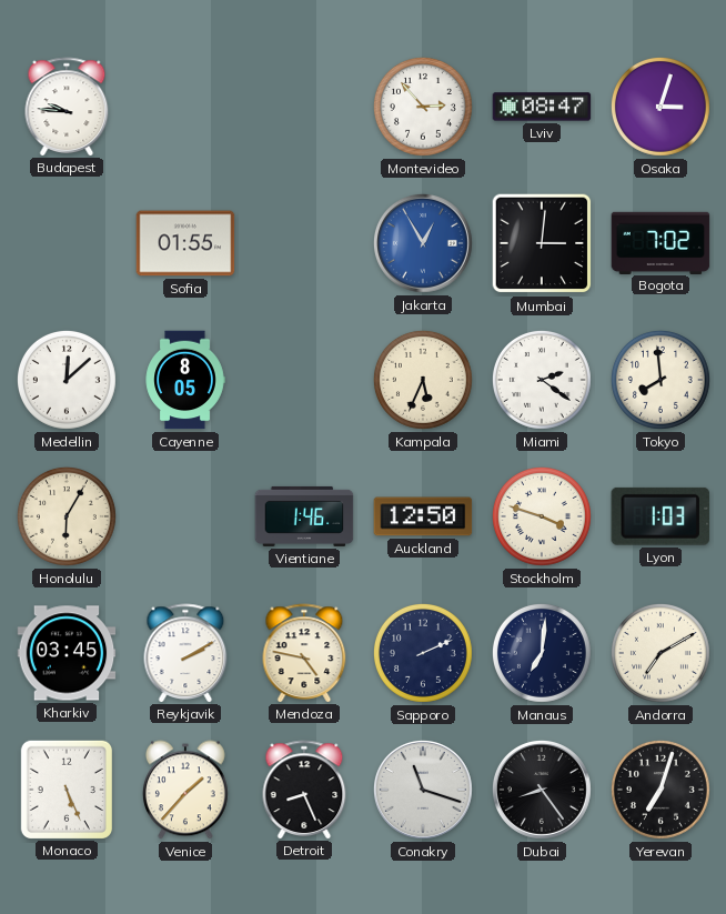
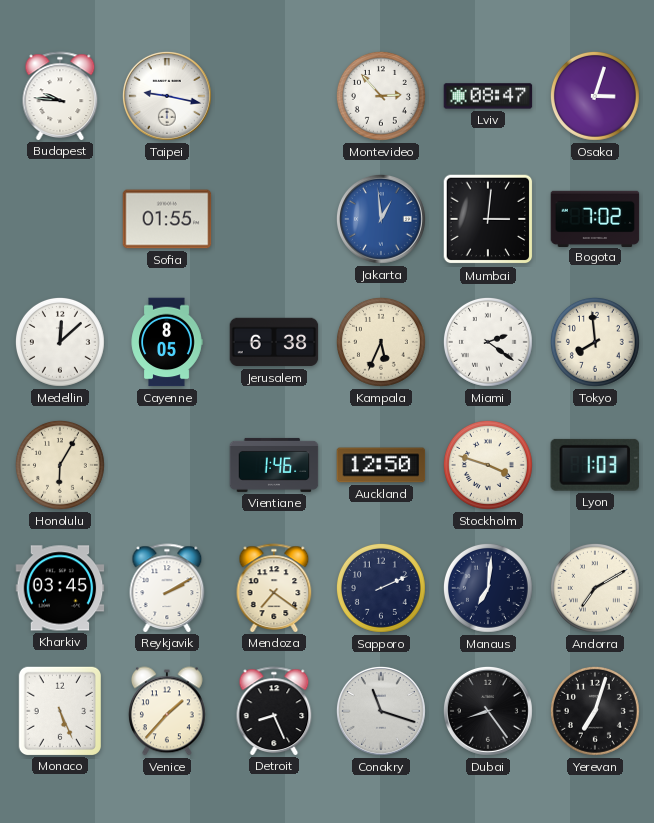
Taipei: none -> 9:17
Jakarta: 12:55 -> 12:59
Jerusalem: none -> 6:38
Mendoza: 4:47 -> 7:21
